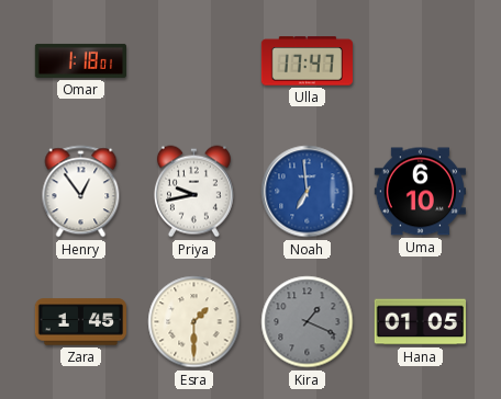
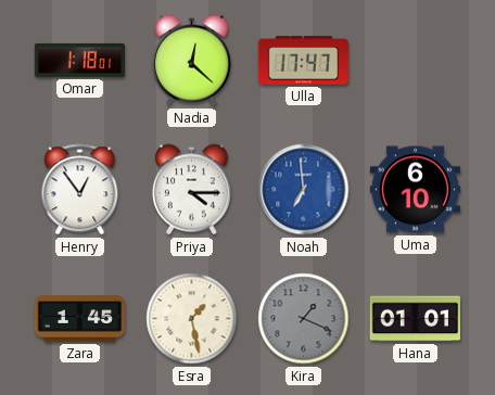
Nadia: none -> 12:22
Priya: 9:43 -> 4:15
Esra: 1:30 -> 1:28
Hana: 01:05 -> 01:01
